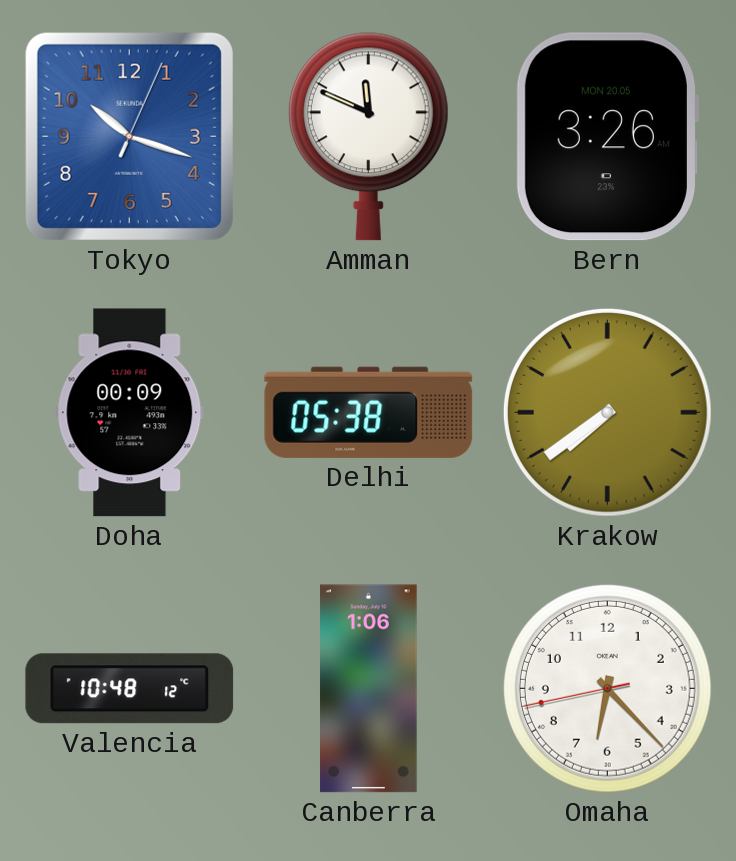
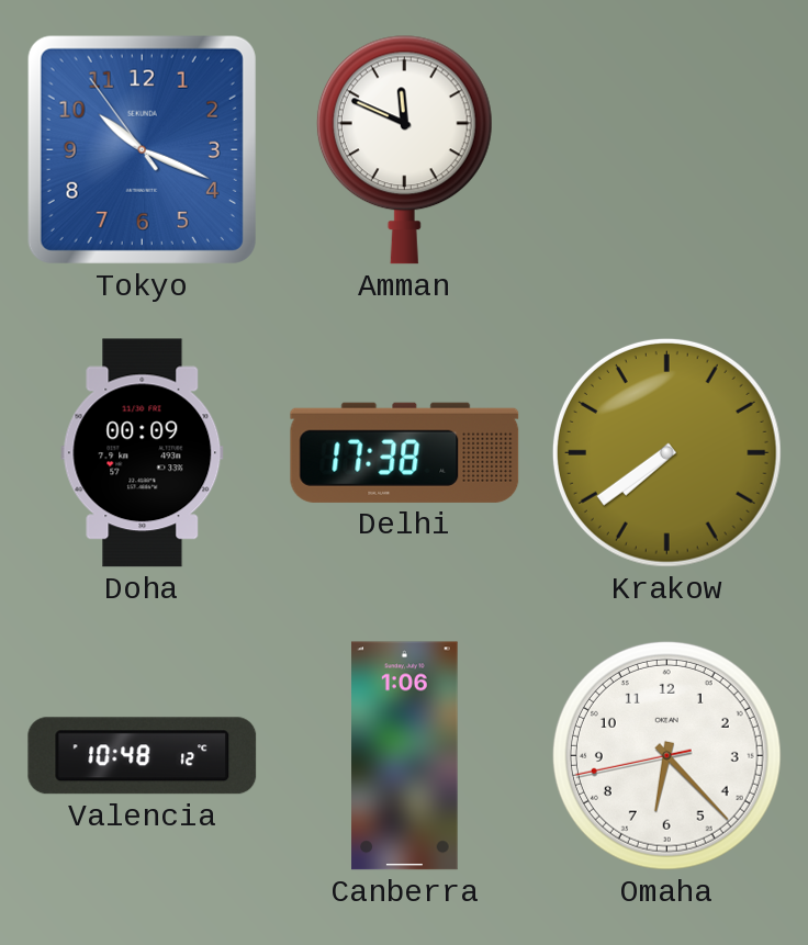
Tokyo: 10:18:04 -> 10:18:54
Bern: 3:26 -> none
Delhi: 05:38 -> 17:38
